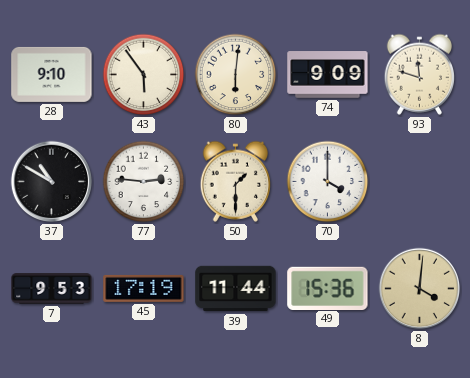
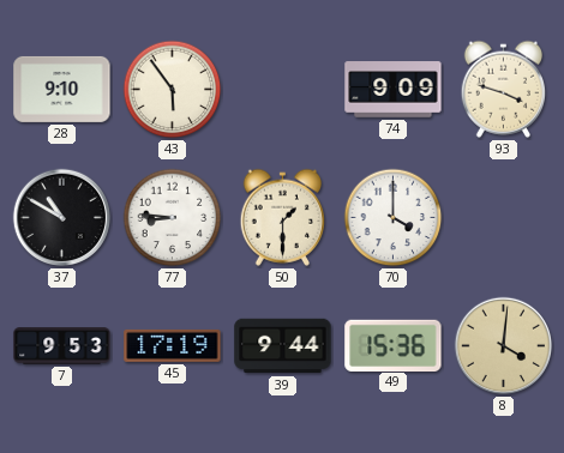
80: 6:01 -> none
93: 11:48 -> 3:48
77: 2:46 -> 8:46
39: 11:44 -> 9:44
